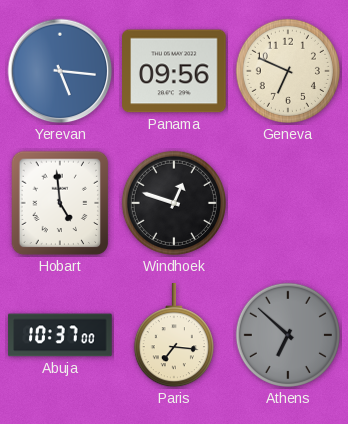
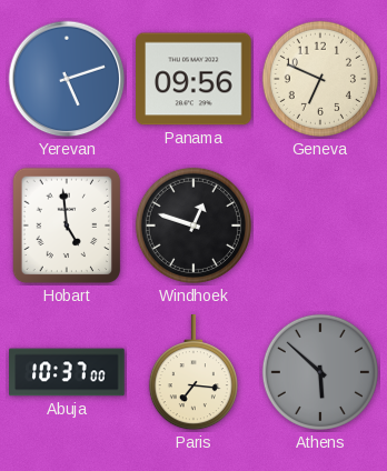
Yerevan: 5:16 -> 5:12
Athens: 6:52 -> 5:52
